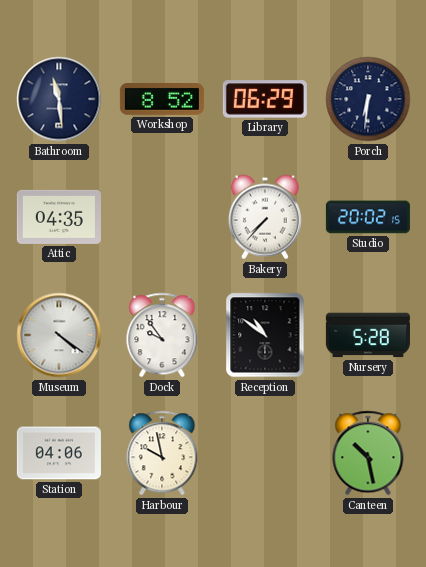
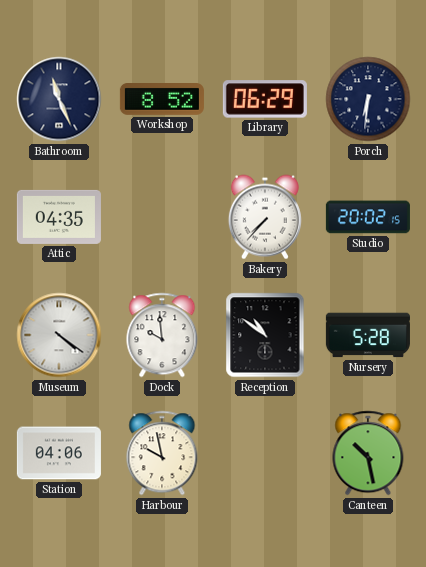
Bathroom: 11:29 -> 11:26
Dock: 9:54 -> 9:59
